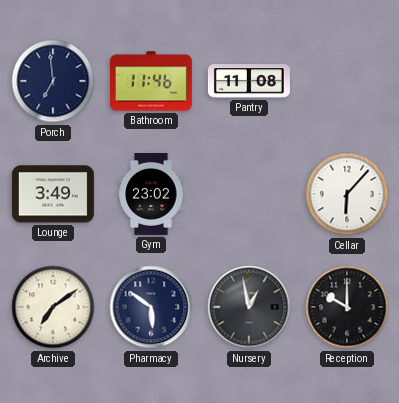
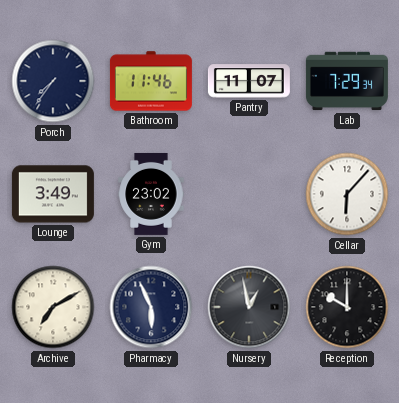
Porch: 6:59 -> 7:36
Pantry: 11:08 -> 11:07
Lab: none -> 7:29
Archive: 7:09 -> 7:10
Pharmacy: 5:51 -> 5:56
